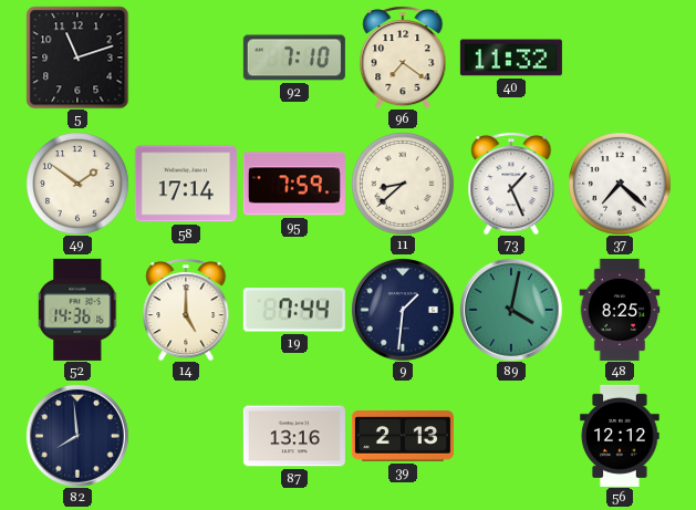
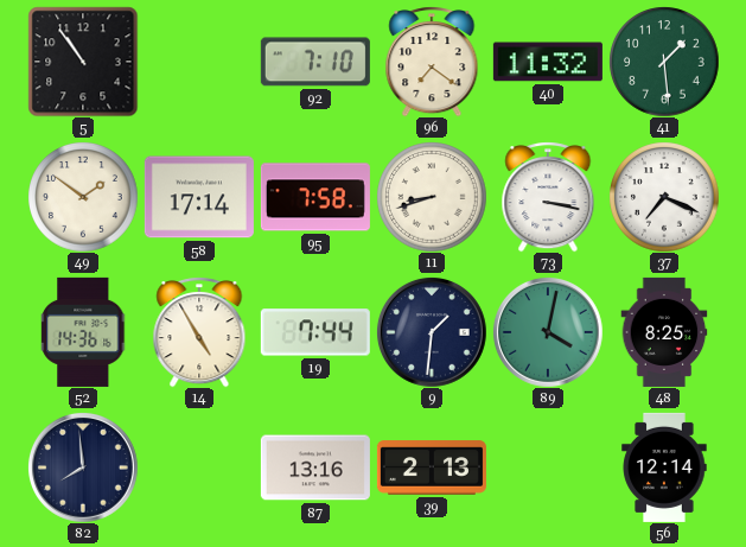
5: 11:12 -> 10:54
41: none -> 1:29
95: 7:59 -> 7:58
11: 8:38 -> 8:42
73: 1:26 -> 3:17
37: 7:22 -> 7:19
14: 5:00 -> 4:55
56: 12:12 -> 12:14
